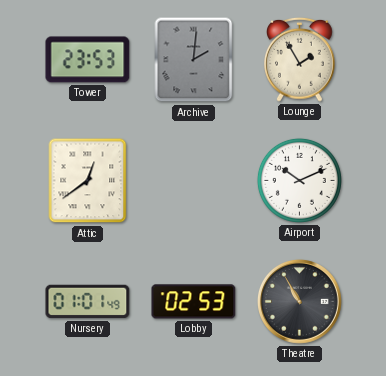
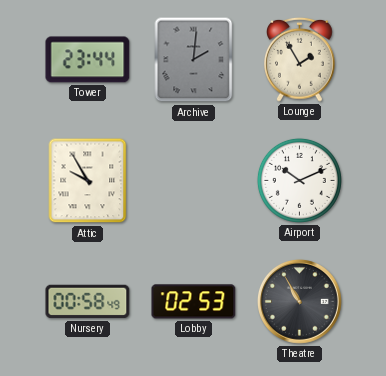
Tower: 23:53 -> 23:44
Attic: 12:39 -> 9:55
Nursery: 01:01 -> 00:58
